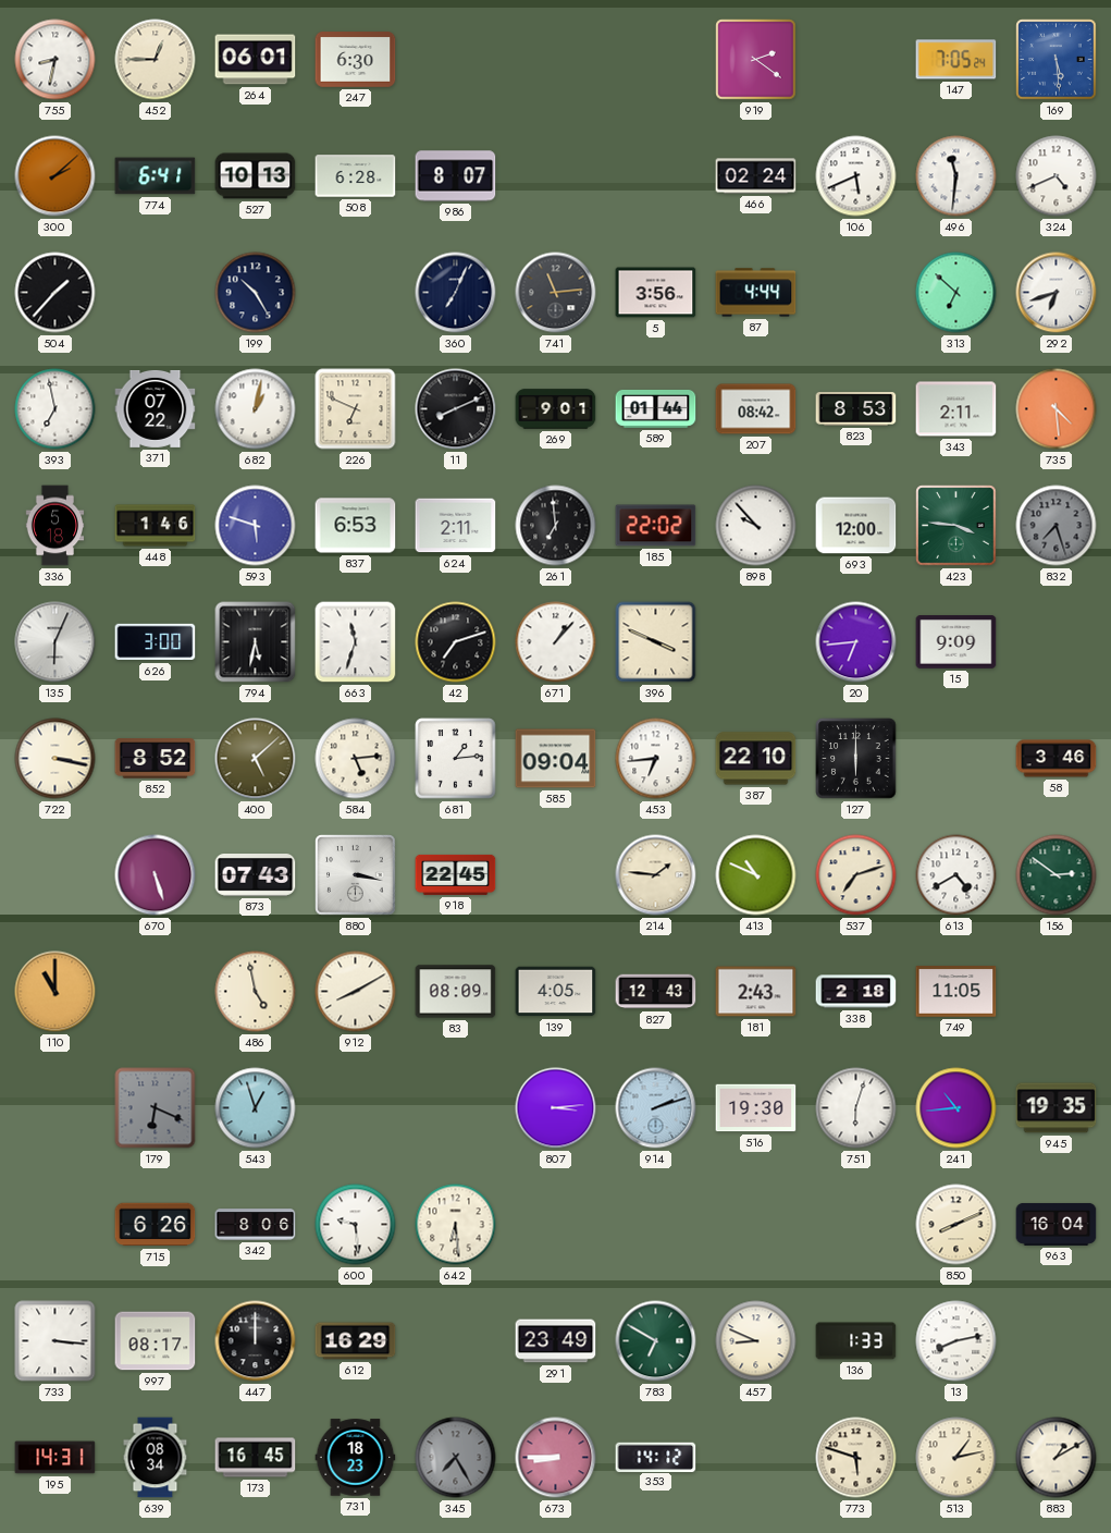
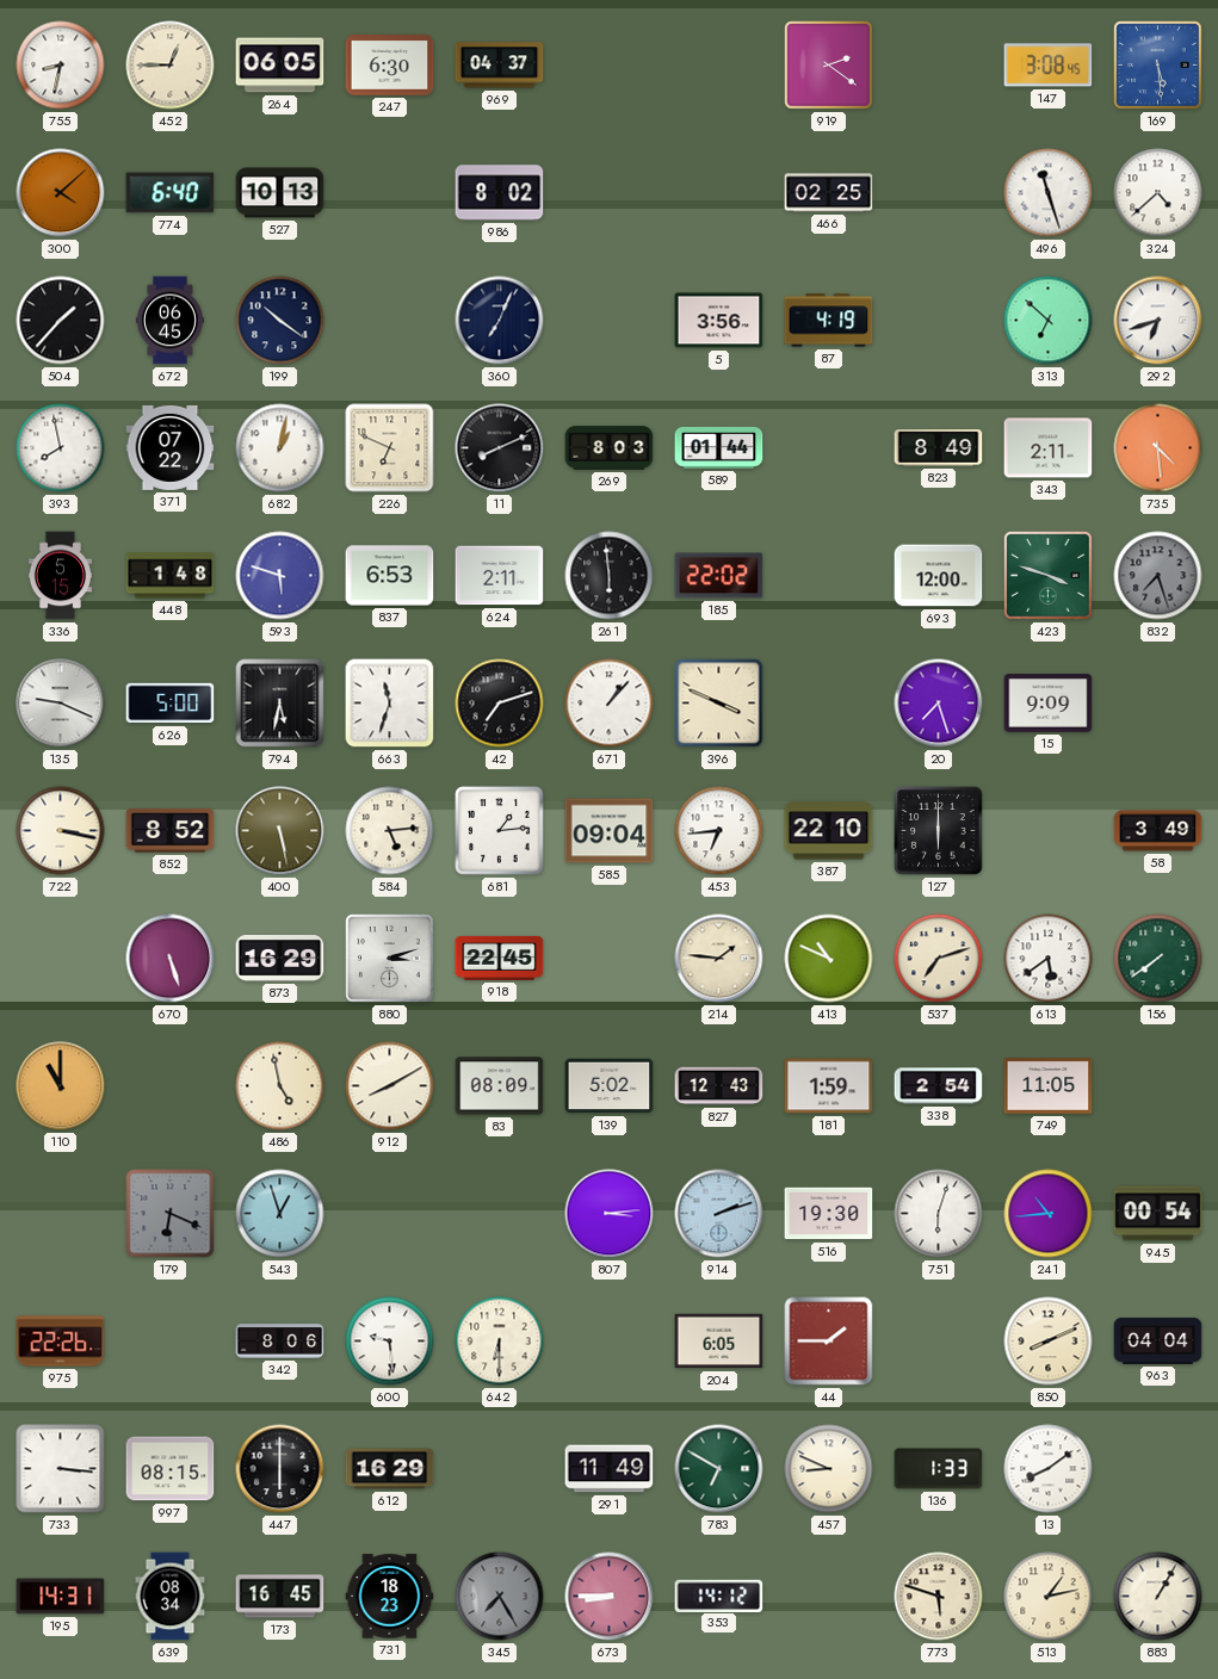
264: 06:01 -> 06:05
969: none -> 04:37
147: 7:05 -> 3:08
300: 2:08 -> 4:08
774: 6:41 -> 6:40
508: 6:28 -> none
986: 8:07 -> 8:02
466: 02:24 -> 02:25
106: 5:41 -> none
496: 11:31 -> 11:27
324: 4:41 -> 4:38
672: none -> 06:45
199: 10:25 -> 10:21
741: 11:14 -> none
87: 4:44 -> 4:19
393: 6:58 -> 7:58
269: 9:01 -> 8:03
207: 08:42 -> none
823: 8:53 -> 8:49
336: 5:18 -> 5:15
448: 1:46 -> 1:48
261: 6:59 -> 5:59
898: 9:53 -> none
423: 3:46 -> 3:48
135: 6:04 -> 9:19
626: 3:00 -> 5:00
20: 6:44 -> 7:27
400: 5:08 -> 5:28
58: 3:46 -> 3:49
873: 07:43 -> 16:29
880: 3:17 -> 3:12
613: 4:40 -> 5:39
156: 2:51 -> 7:39
139: 4:05 -> 5:02
181: 2:43 -> 1:59
338: 2:18 -> 2:54
945: 19:35 -> 00:54
975: none -> 22:26
715: 6:26 -> none
642: 6:29 -> 6:30
204: none -> 6:05
44: none -> 1:45
963: 16:04 -> 04:04
997: 08:17 -> 08:15
447: 12:00 -> 6:00
291: 23:49 -> 11:49
13: 8:13 -> 8:09
883: 1:10 -> 1:05
